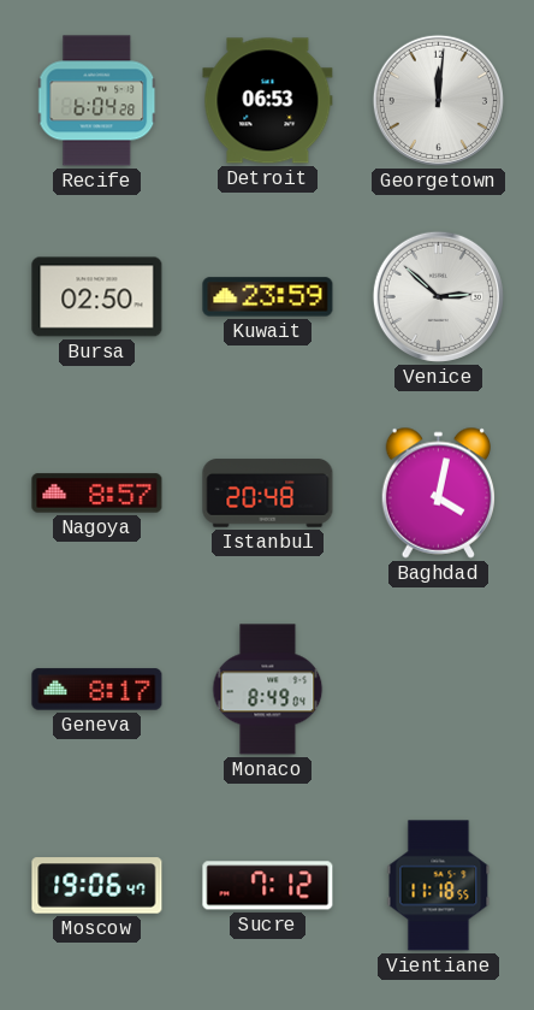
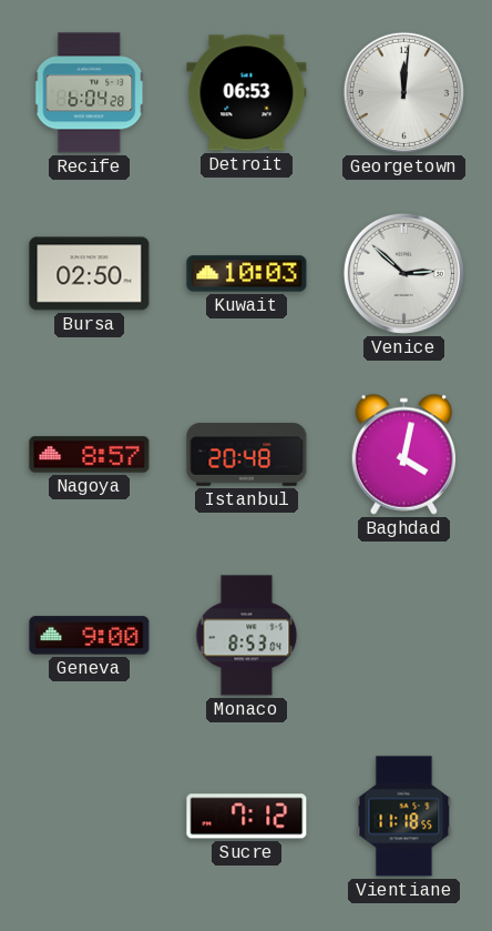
Kuwait: 23:59 -> 10:03
Geneva: 8:17 -> 9:00
Monaco: 8:49 -> 8:53
Moscow: 19:06 -> none
